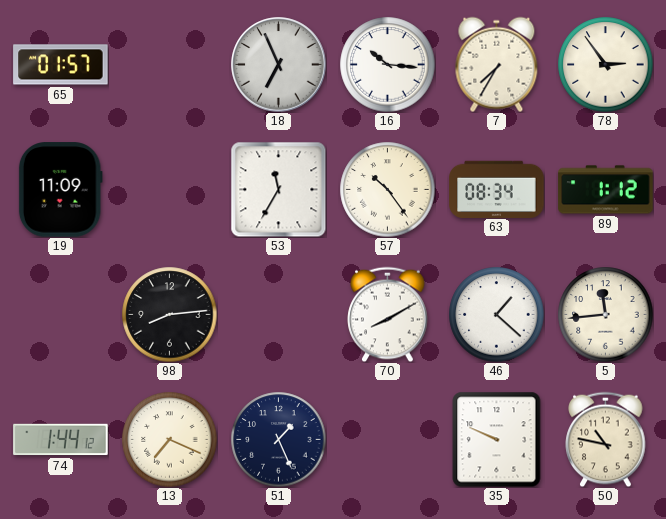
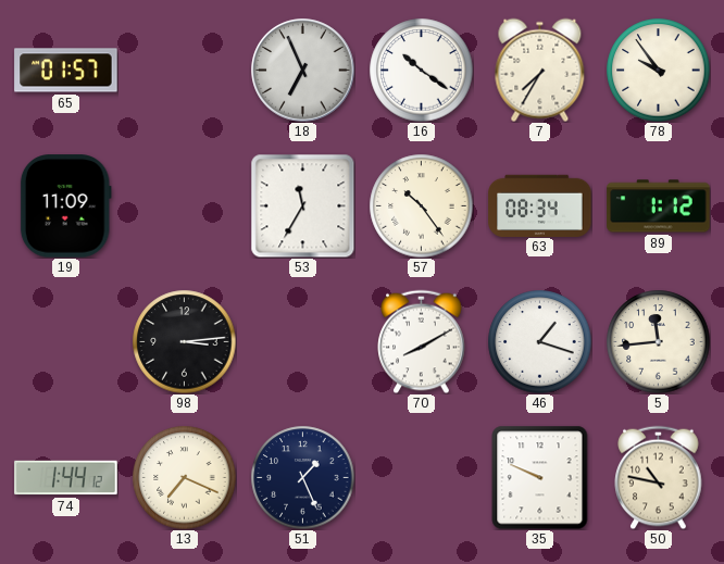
16: 10:16 -> 10:21
78: 2:54 -> 9:54
98: 8:14 -> 3:14
46: 1:22 -> 1:18
